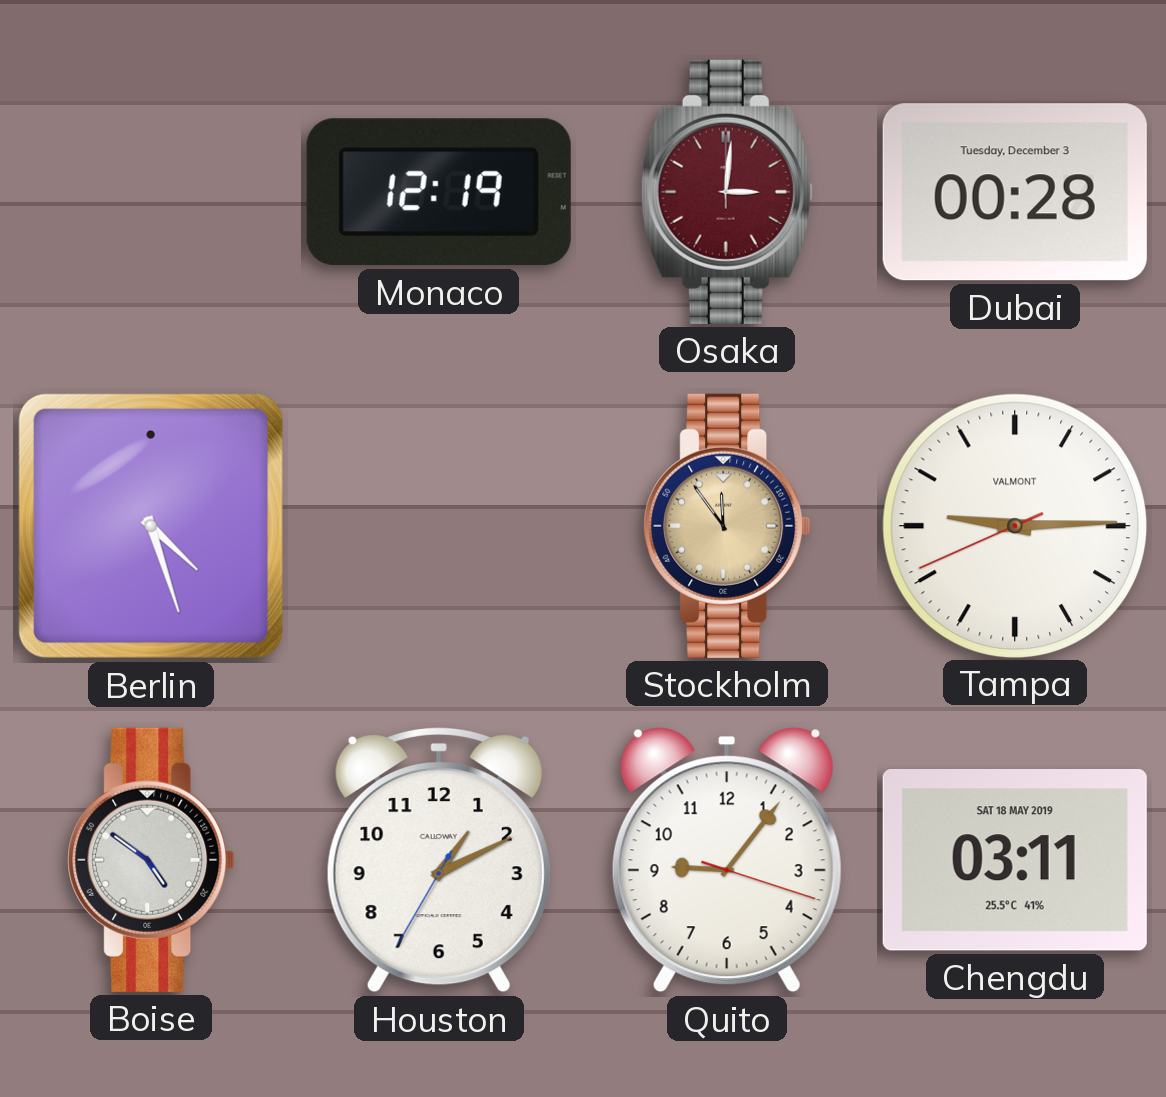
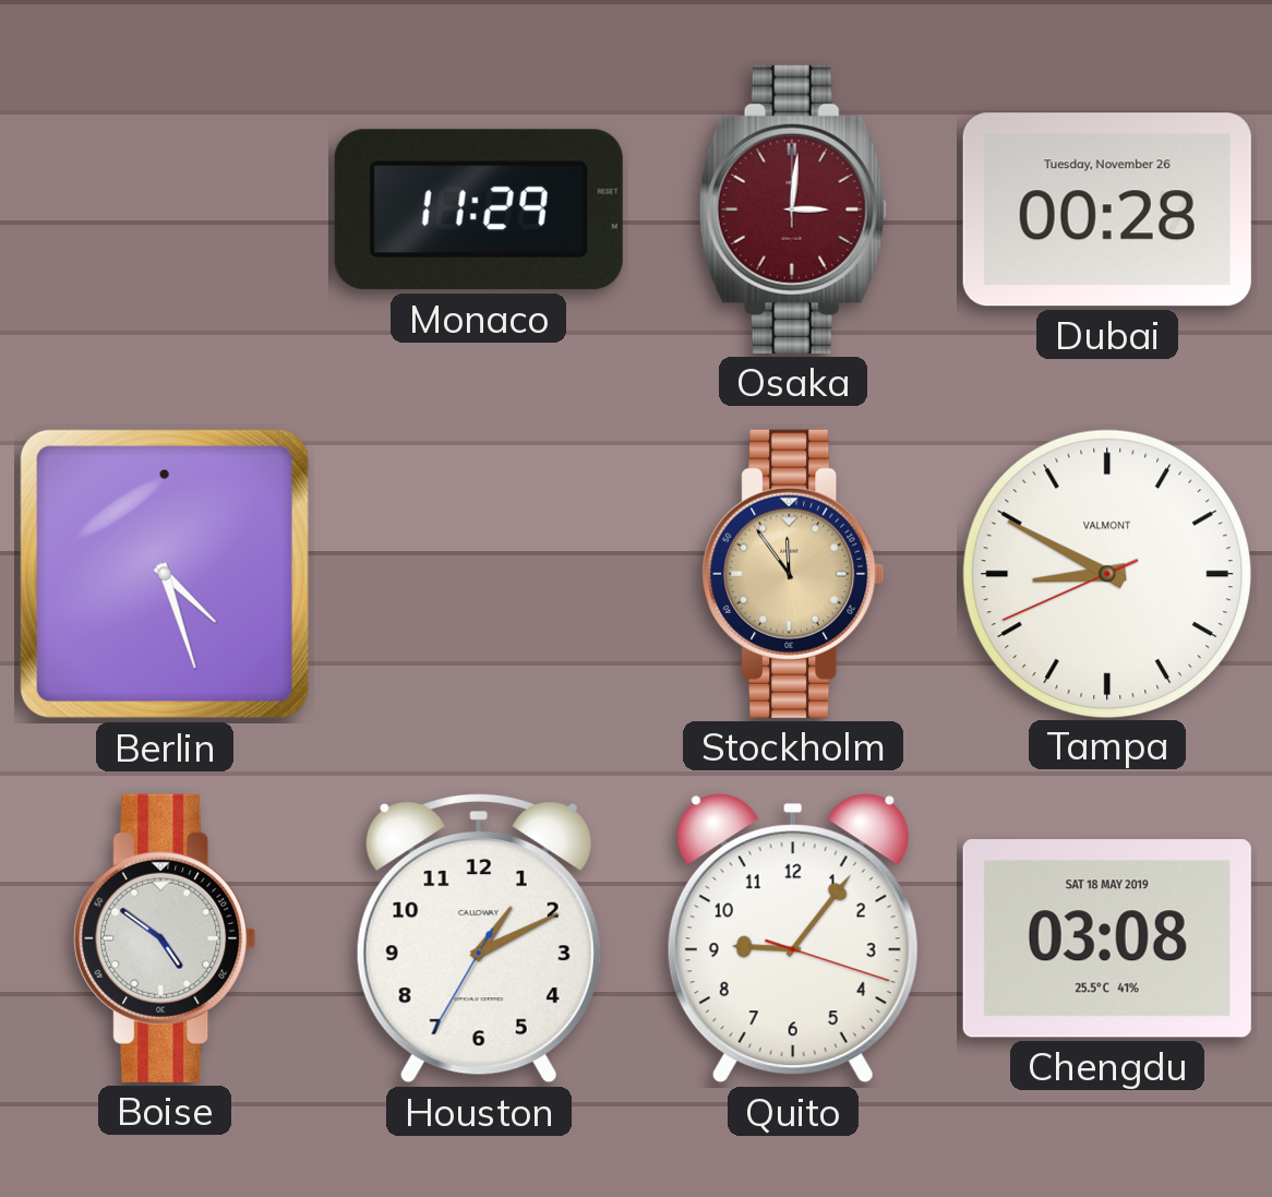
Monaco: 12:19 -> 11:29
Dubai date: Tuesday, December 3 -> Tuesday, November 26
Tampa: 9:14 -> 8:49
Chengdu: 03:11 -> 03:08
